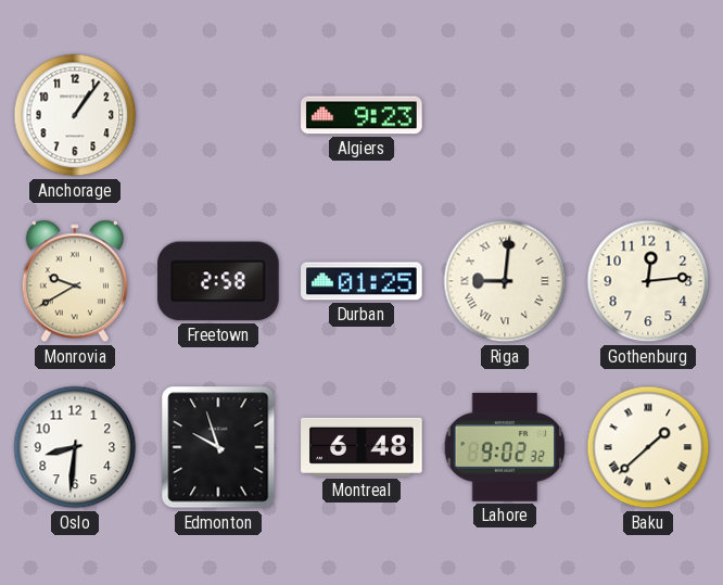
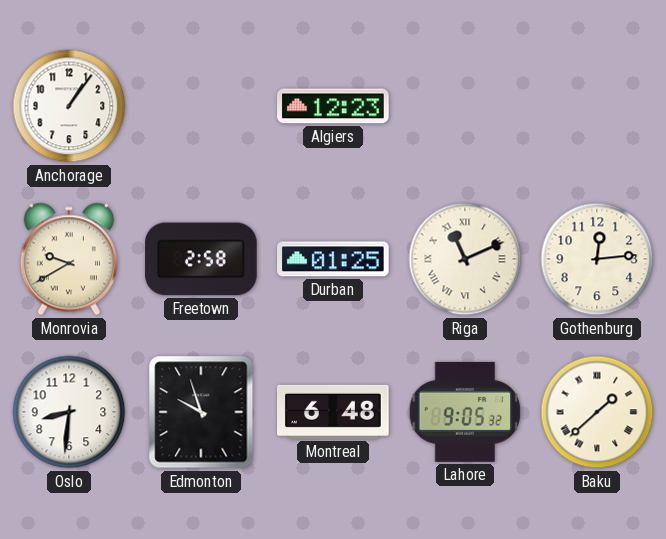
Algiers: 9:23 -> 12:23
Riga: 9:01 -> 11:11
Lahore: 9:02 -> 9:05
